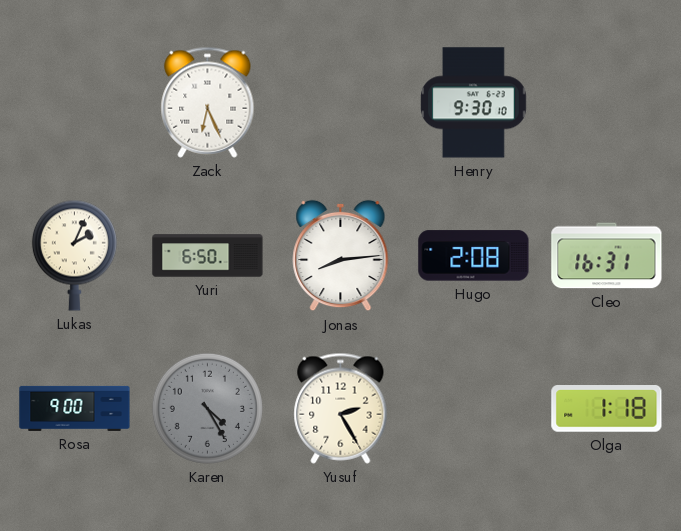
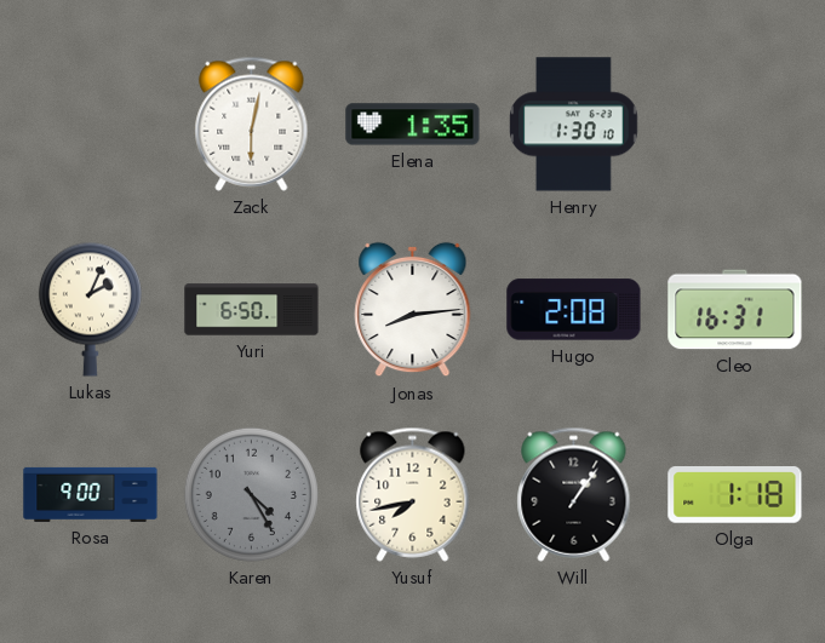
Zack: 6:26 -> 6:02
Elena: none -> 1:35
Henry: 9:30 -> 1:30
Yusuf: 2:25 -> 7:43
Will: none -> 1:06
